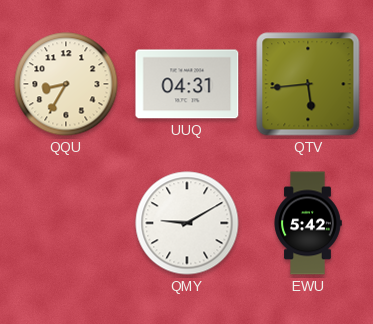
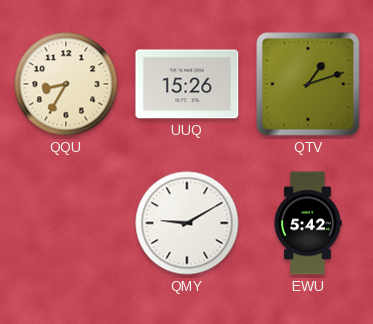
UUQ: 04:31 -> 15:26
QTV: 5:44 -> 1:12
